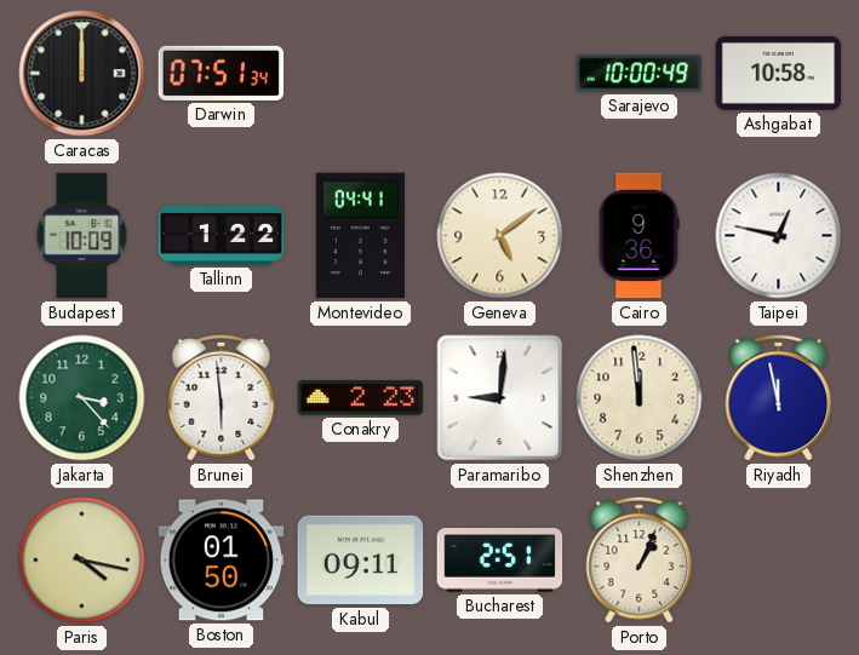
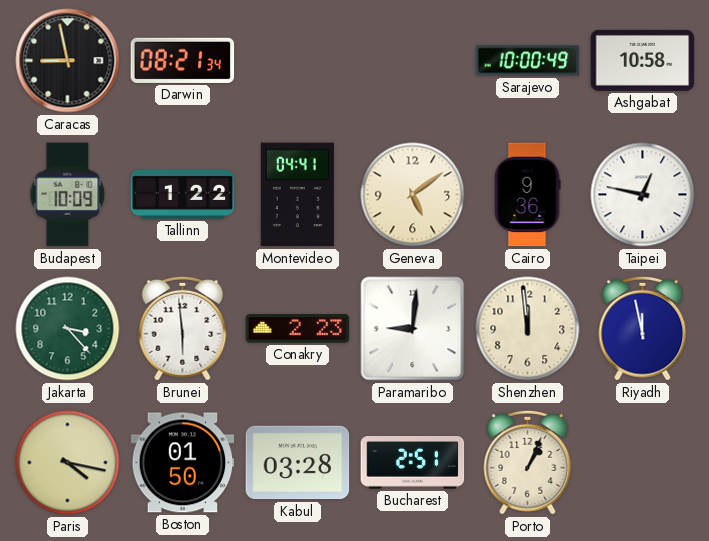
Caracas: 12:00 -> 8:58
Darwin: 07:51 -> 08:21
Kabul: 09:11 -> 03:28
